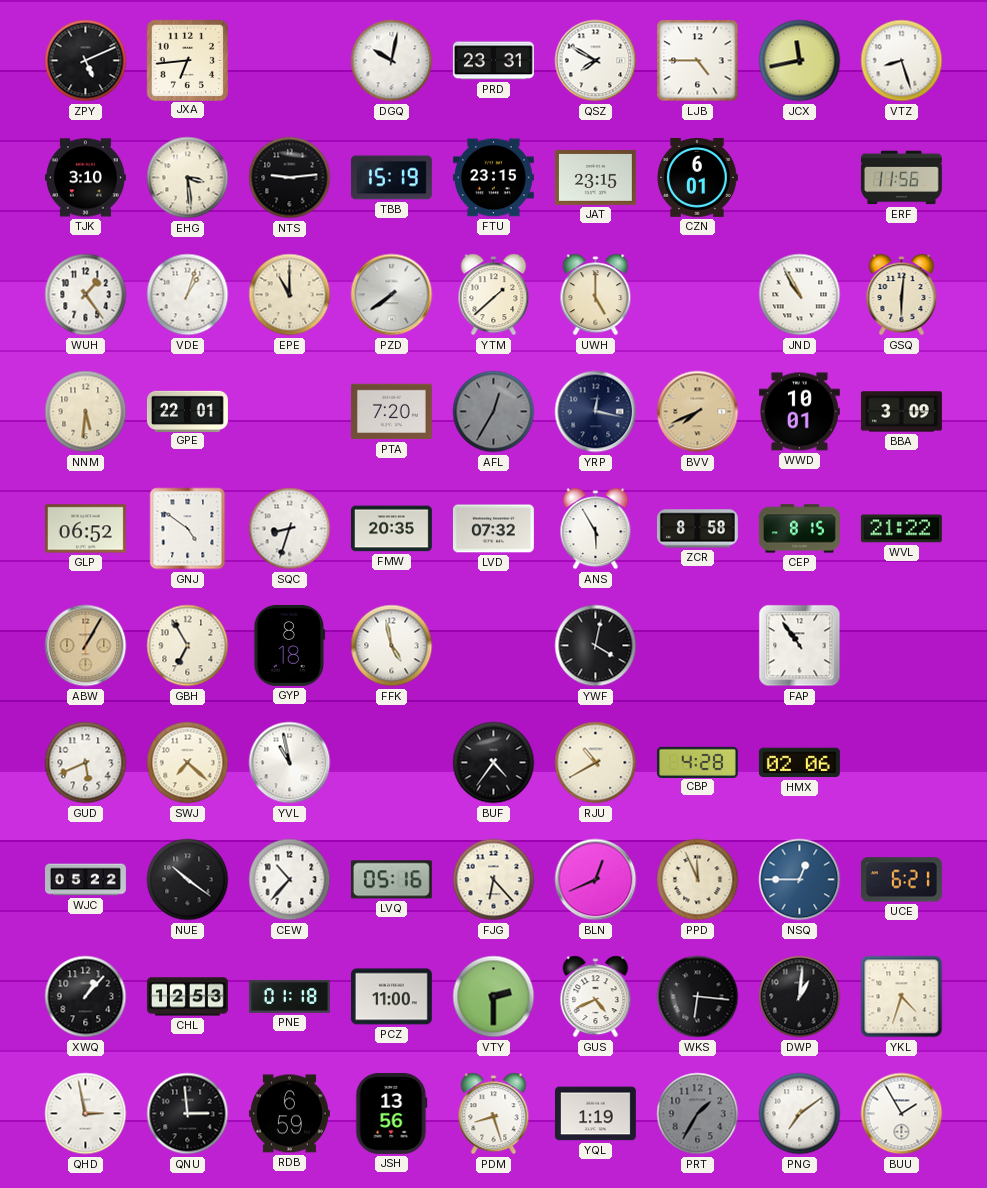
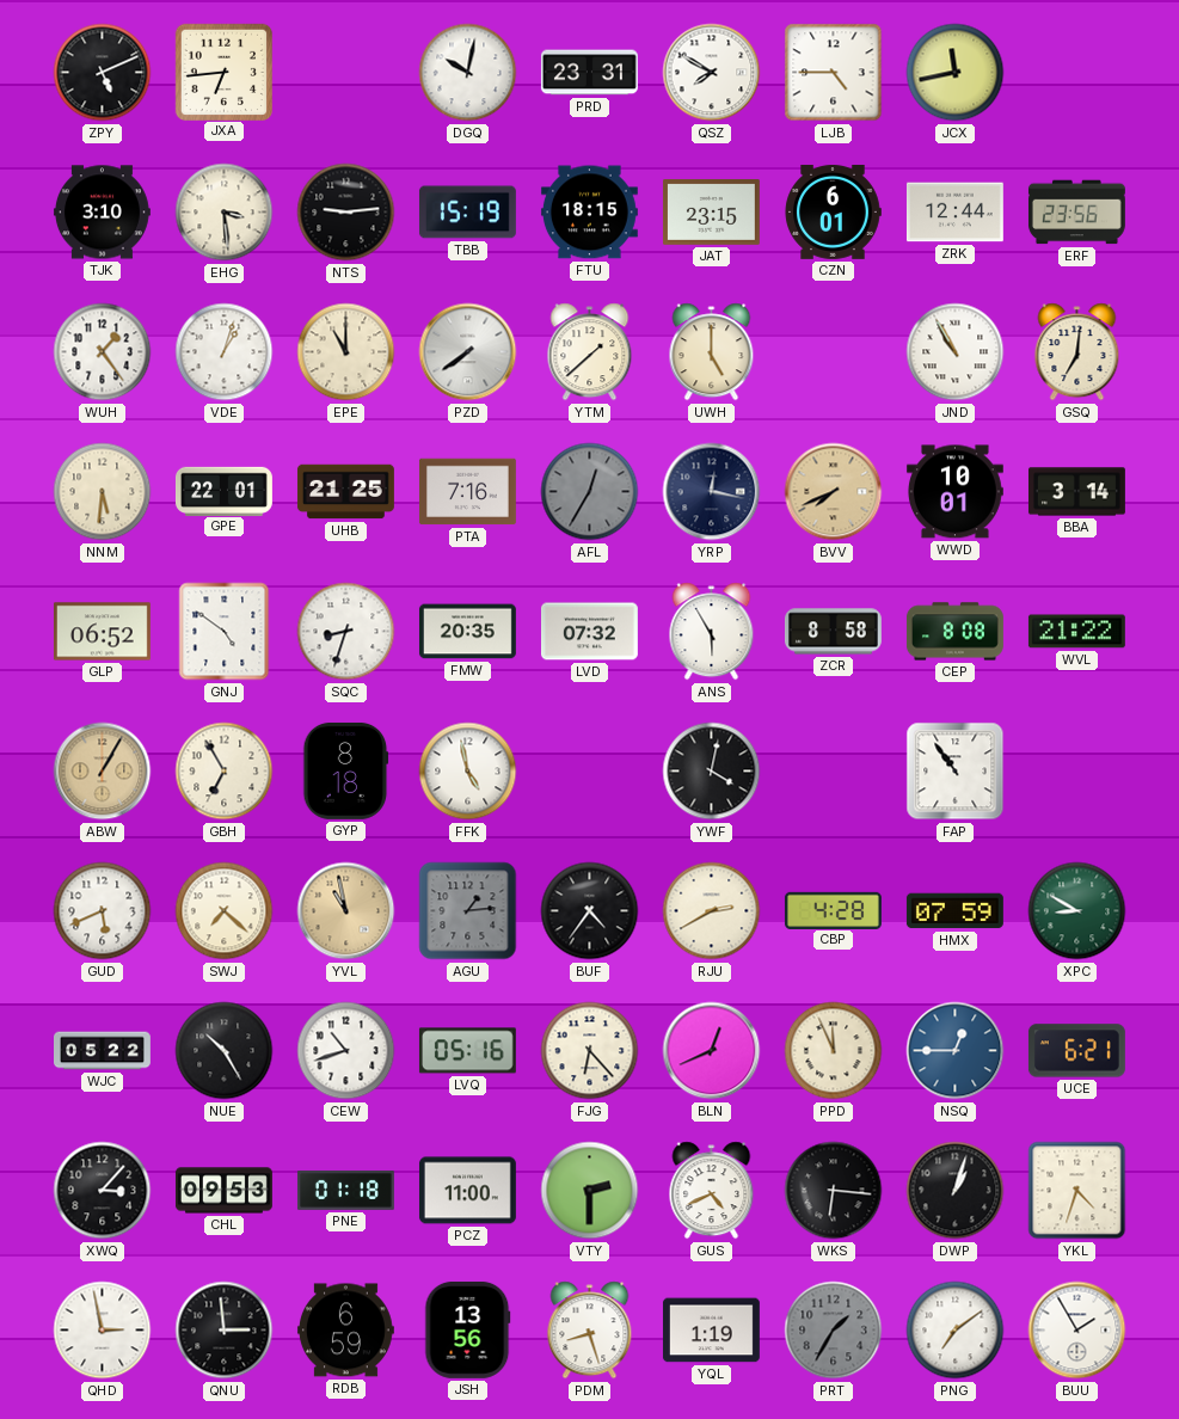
VTZ: 8:27 -> none
FTU: 23:15 -> 18:15
ZRK: none -> 12:44
ERF: 11:56 -> 23:56
GSQ: 6:01 -> 7:01
UHB: none -> 21:25
PTA: 7:20 -> 7:16
BBA: 3:09 -> 3:14
CEP: 8:15 -> 8:08
YVL dial: white -> champagne
AGU: none -> 1:14
RJU: 10:40 -> 2:40
HMX: 02:06 -> 07:59
XPC: none -> 8:50
NUE: 10:21 -> 10:25
CEW: 10:37 -> 10:42
XWQ: 1:07 -> 3:07
CHL: 12:53 -> 09:53
DWP: 1:01 -> 1:03
